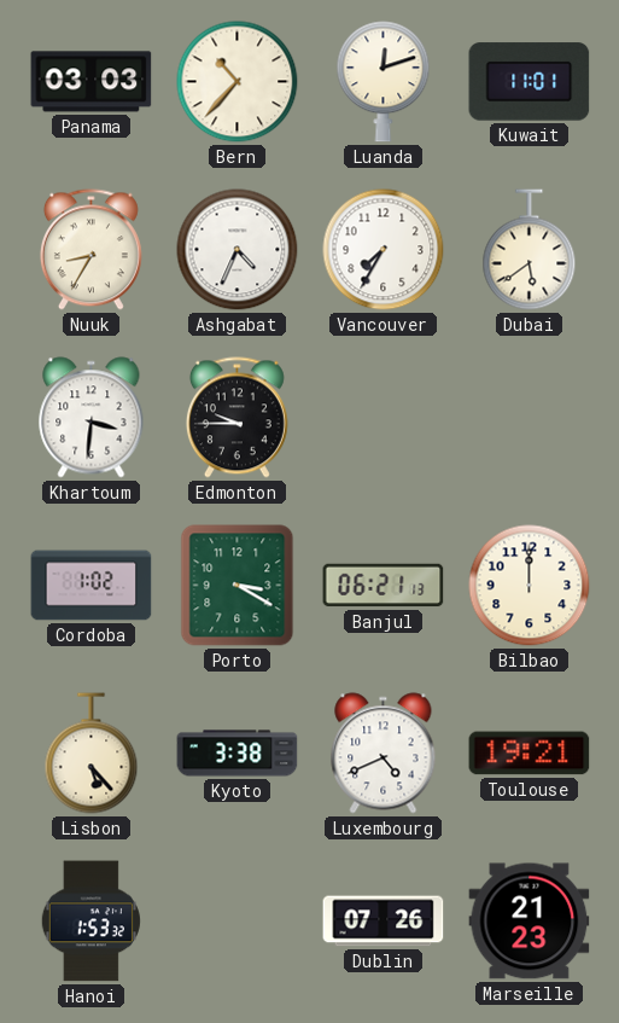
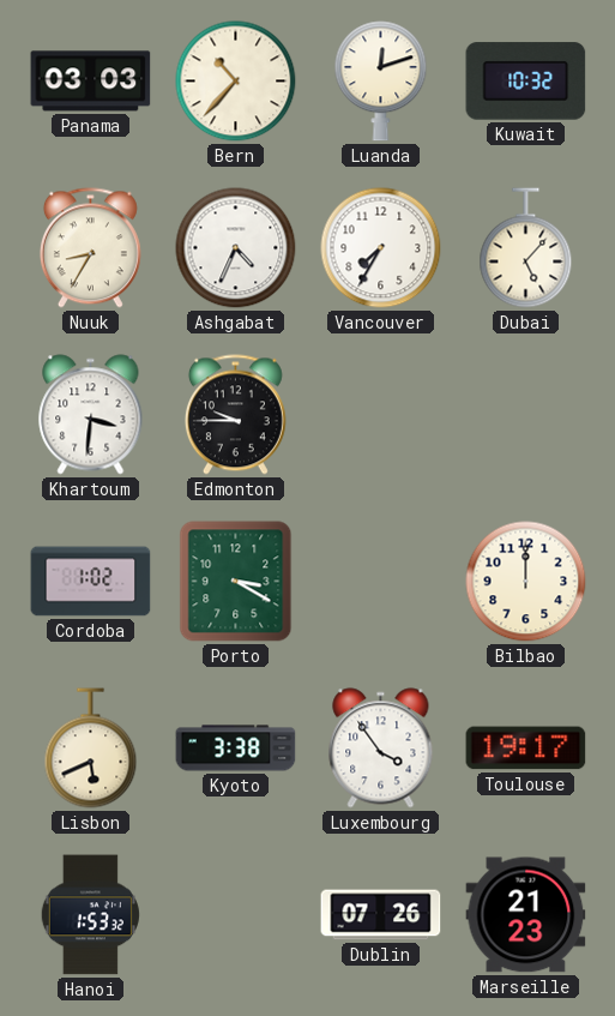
Kuwait: 11:01 -> 10:32
Dubai: 5:39 -> 5:07
Banjul: 06:21 -> none
Lisbon: 5:23 -> 5:41
Luxembourg: 4:41 -> 3:54
Toulouse: 19:21 -> 19:17
